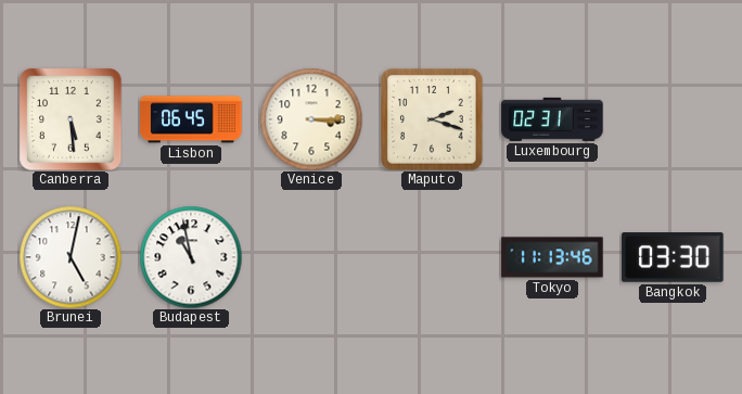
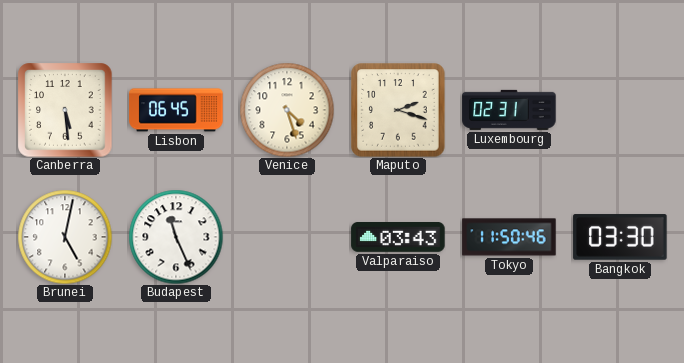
Venice: 3:15 -> 4:27
Budapest: 10:58 -> 11:26
Valparaiso: none -> 03:43
Tokyo: 11:13 -> 11:50
